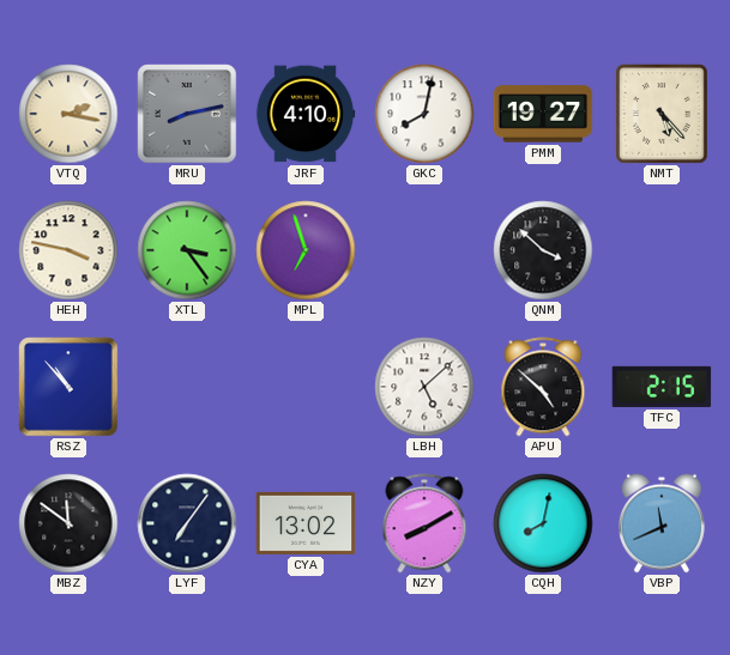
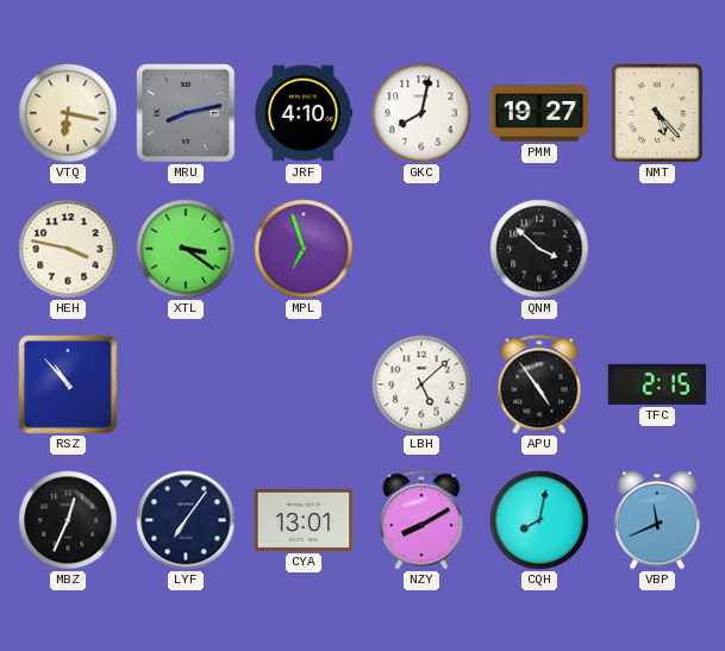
VTQ: 2:17 -> 6:17
XTL: 3:24 -> 3:21
APU: 4:52 -> 4:54
MBZ: 11:51 -> 12:34
CYA: 13:02 -> 13:01
